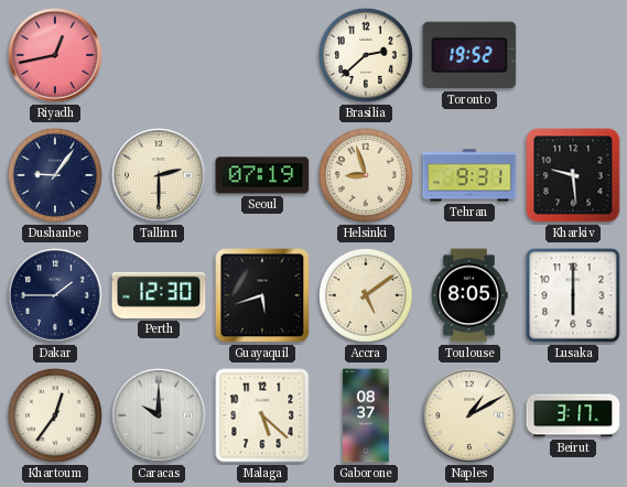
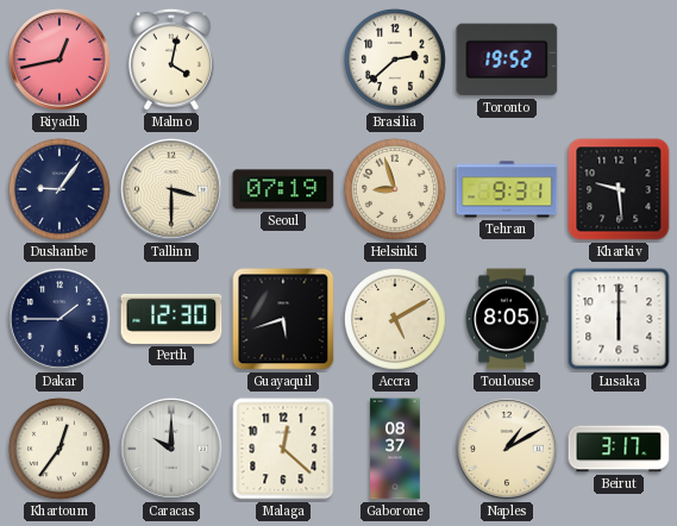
Malmo: none -> 4:02
Tallinn: 2:30 -> 3:30
Accra: 5:09 -> 5:10
Malaga: 5:22 -> 12:22
